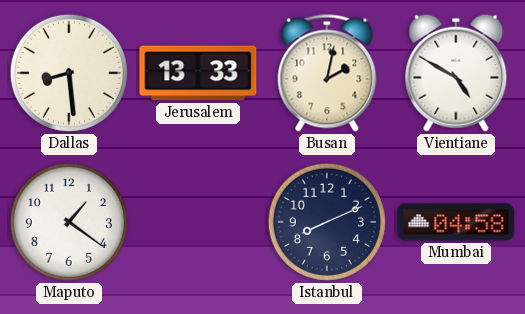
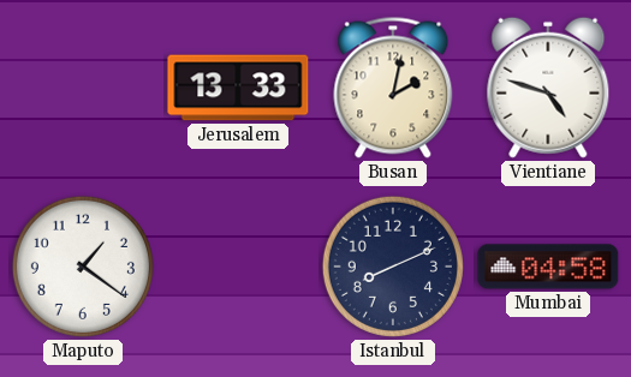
Dallas: 8:29 -> none
Vientiane: 4:50 -> 4:48
